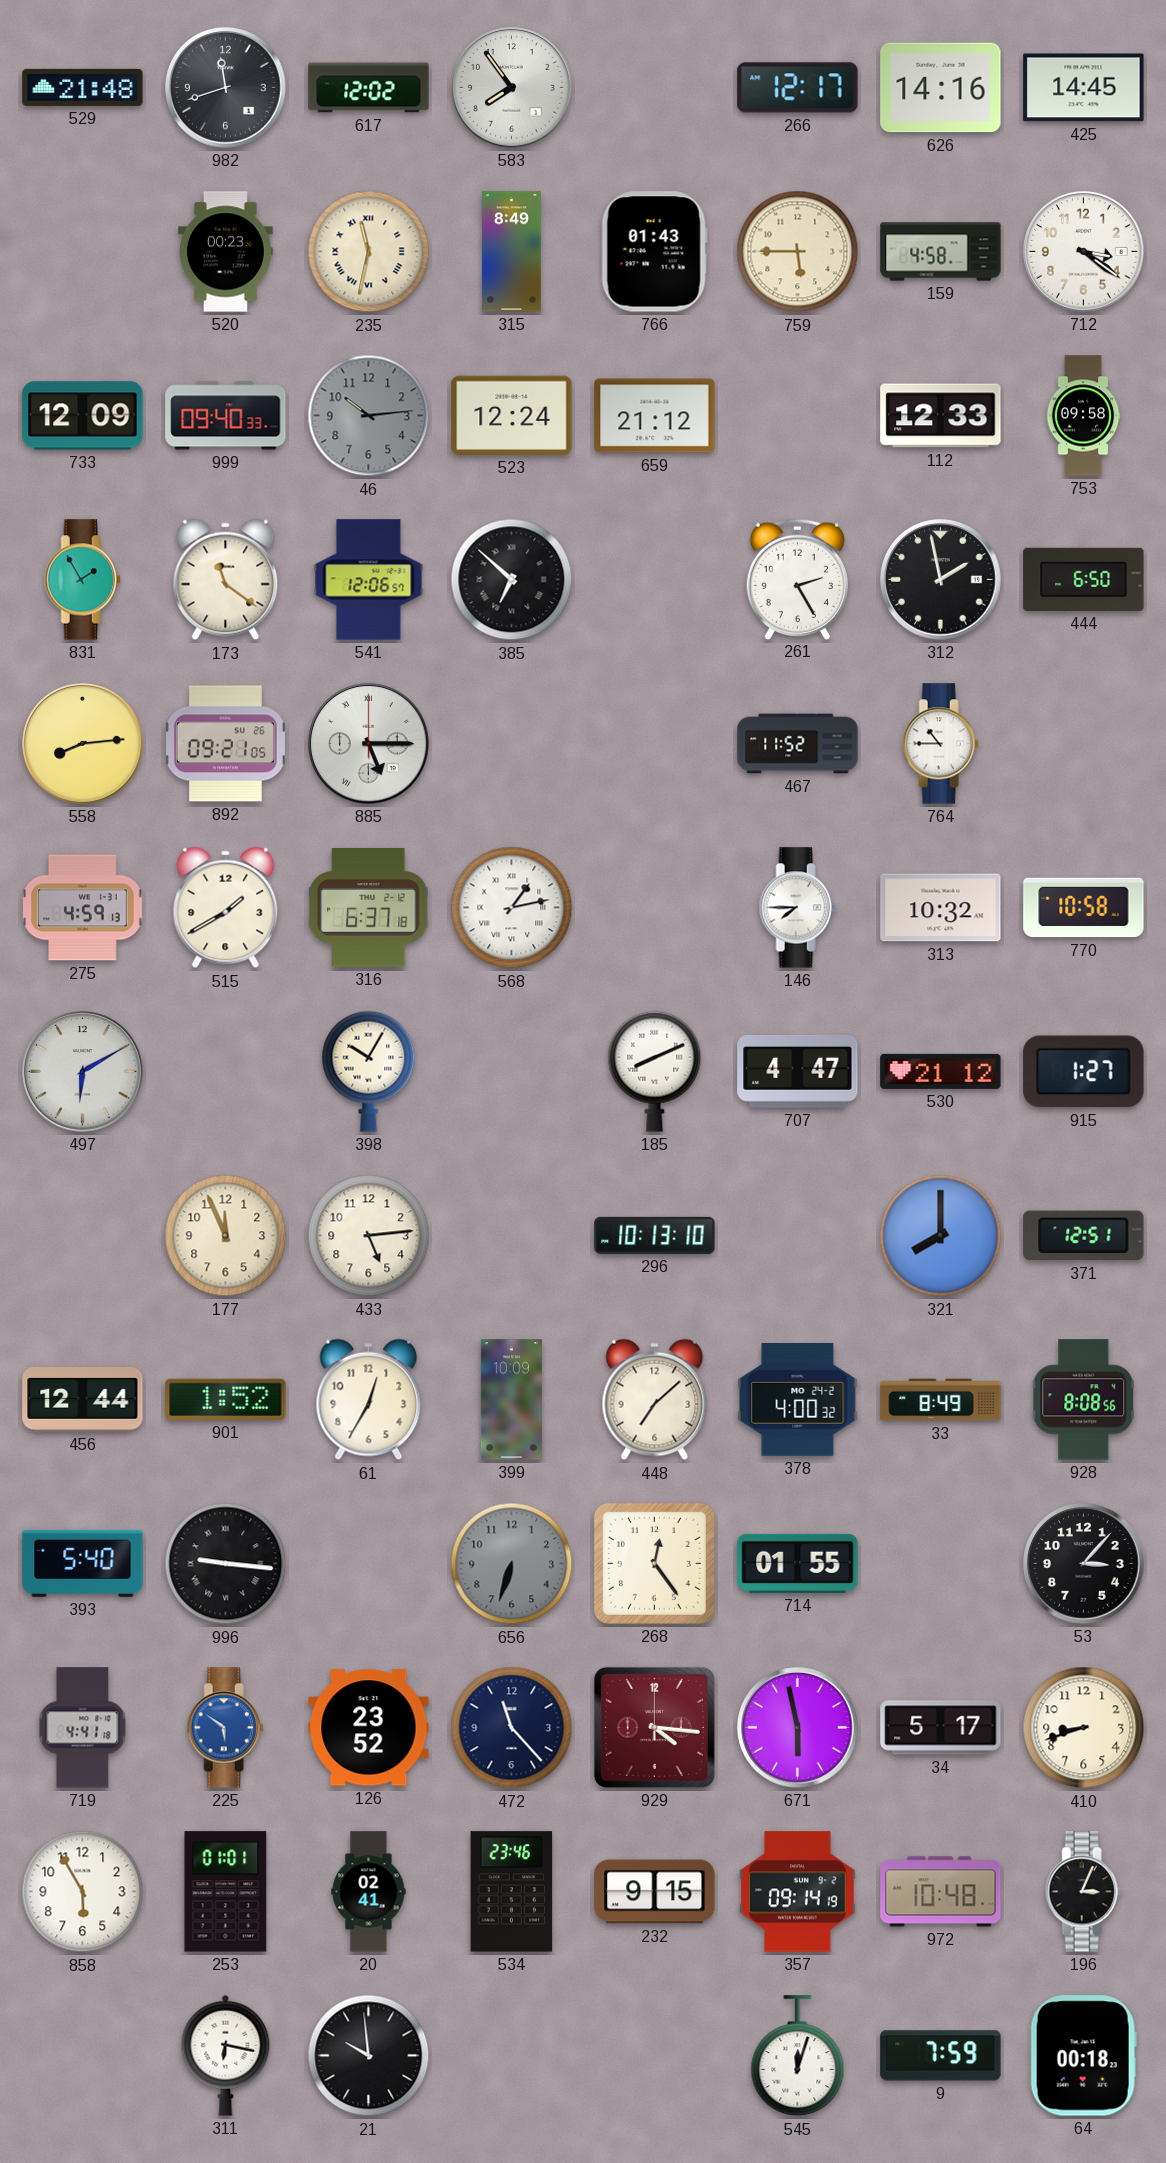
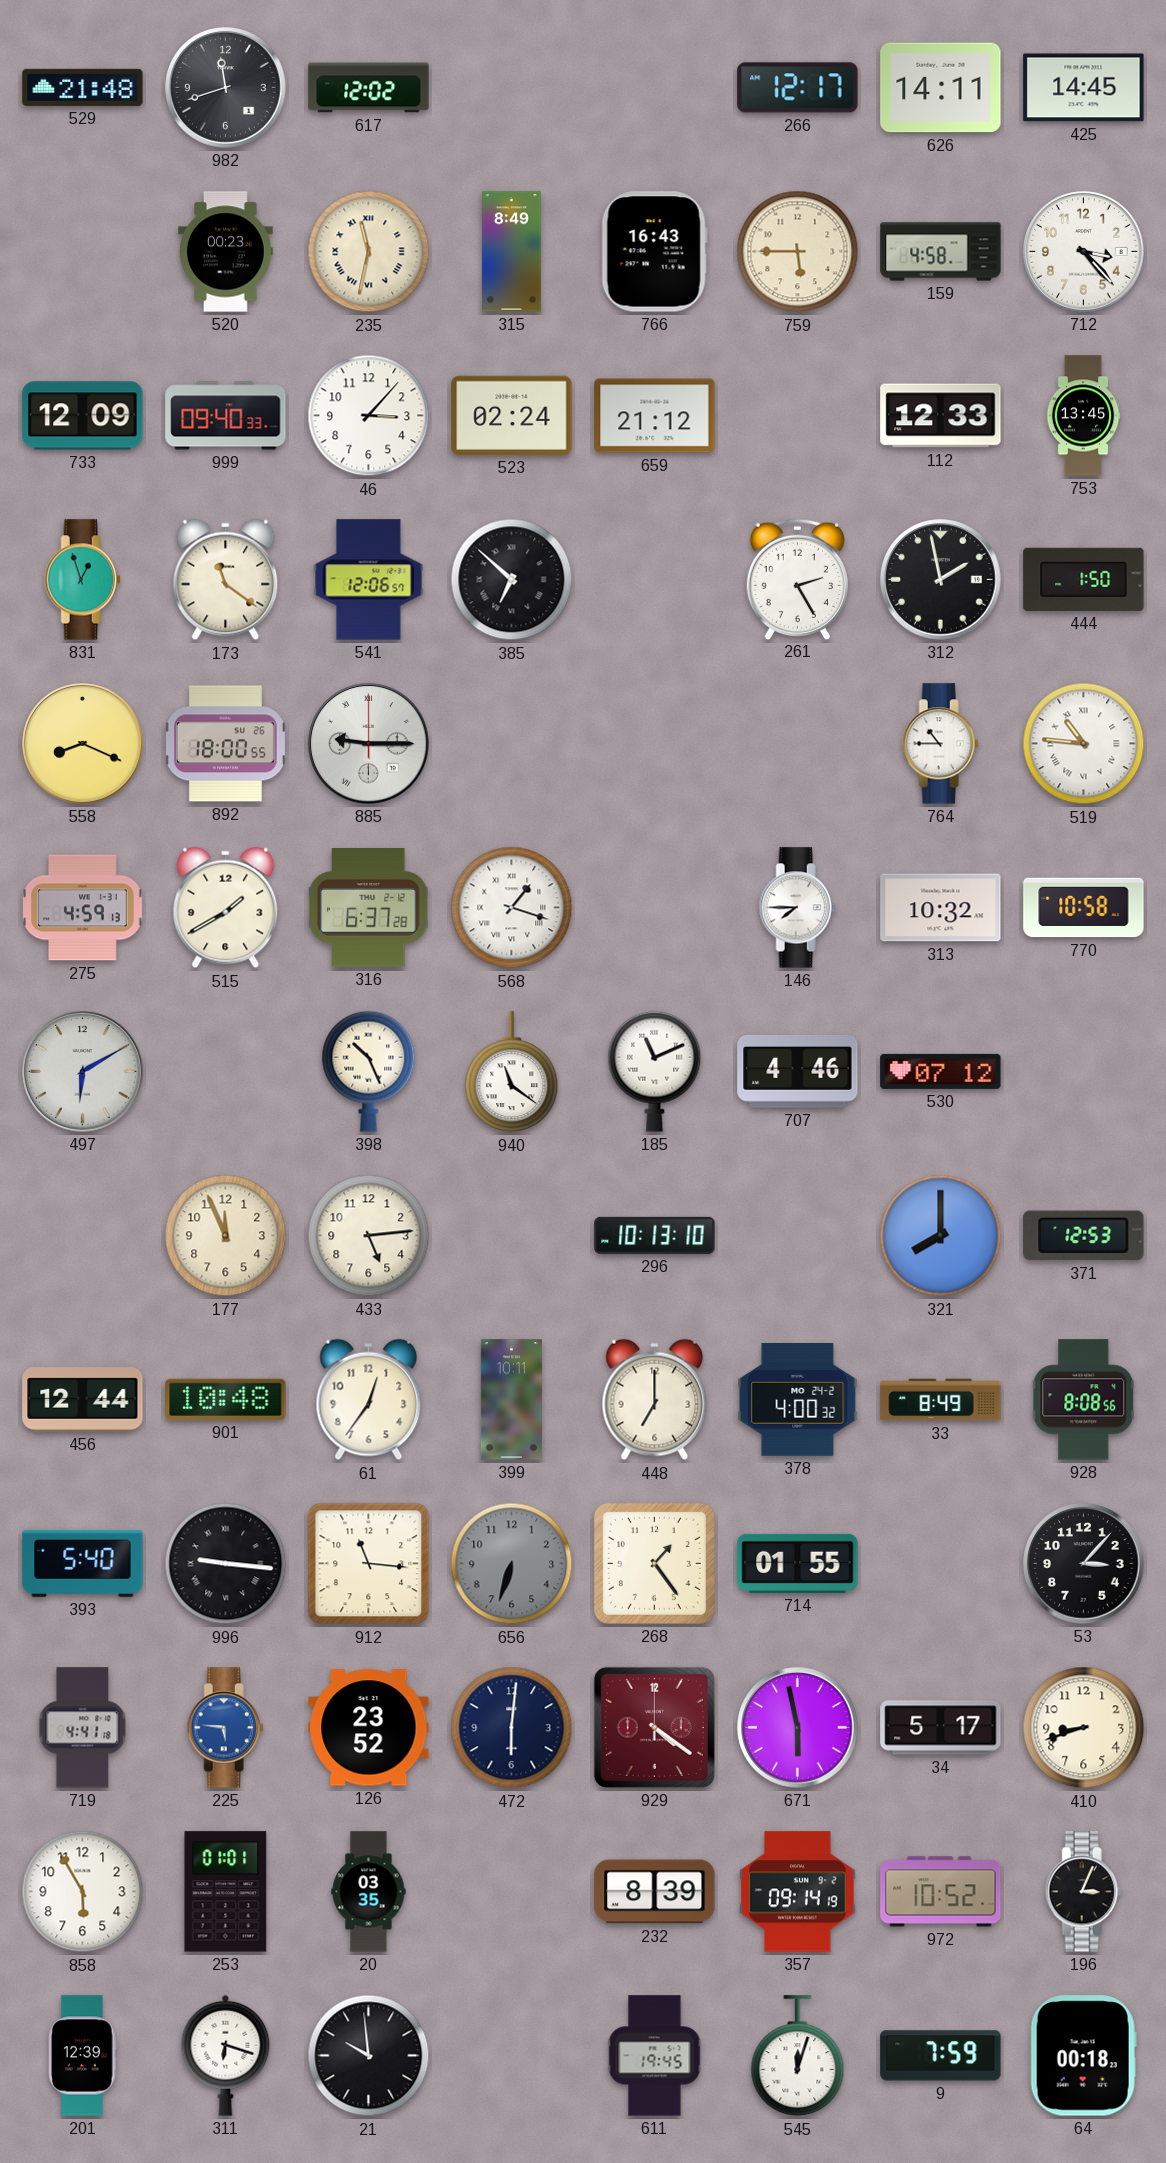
583: 7:54 -> none
626: 14:16 -> 14:11
766: 01:43 -> 16:43
712: 3:21 -> 3:23
46: 10:14 -> 3:07
46 dial: grey -> white
523: 12:24 -> 02:24
753: 09:58 -> 13:45
831: 1:55 -> 12:57
444: 6:50 -> 1:50
558: 8:14 -> 8:19
892: 09:21 -> 18:00
885: 5:15 -> 9:15
467: 11:52 -> none
519: none -> 10:46
316: 6:37:18 -> 6:37:28
568: 1:13 -> 1:18
398: 10:05 -> 10:26
940: none -> 11:21
185: 8:11 -> 11:11
707: 4:47 -> 4:46
530: 21:12 -> 07:12
915: 1:27 -> none
371: 12:51 -> 12:53
901: 1:52 -> 10:48
61: 12:35 -> 12:36
399: 10:09 -> 10:11
448: 7:08 -> 7:00
912: none -> 11:16
268: 12:24 -> 1:24
225: 5:51 -> 5:46
472: 11:23 -> 6:01
929: 4:16 -> 4:21
20: 02:41 -> 03:35
534: 23:46 -> none
232: 9:15 -> 8:39
972: 10:48 -> 10:52
201: none -> 12:39
311: 6:17 -> 6:18
611: none -> 19:45
